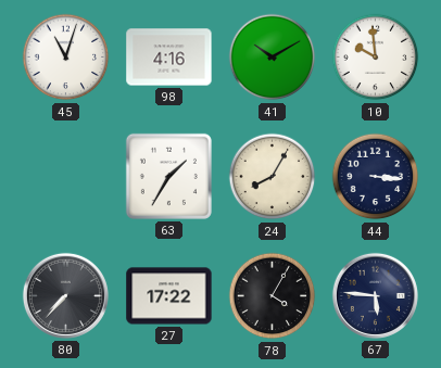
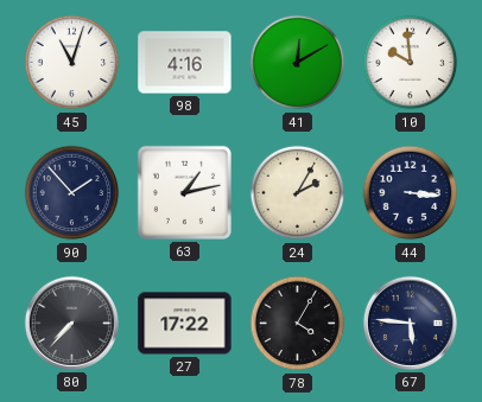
41: 10:10 -> 12:10
90: none -> 1:53
63: 1:35 -> 1:13
24: 8:05 -> 2:05
